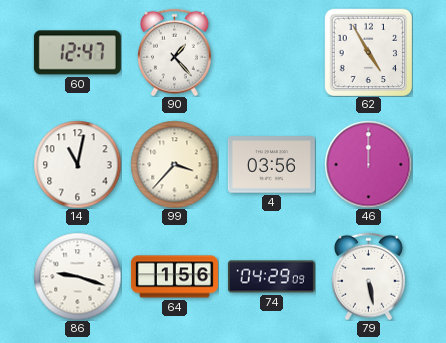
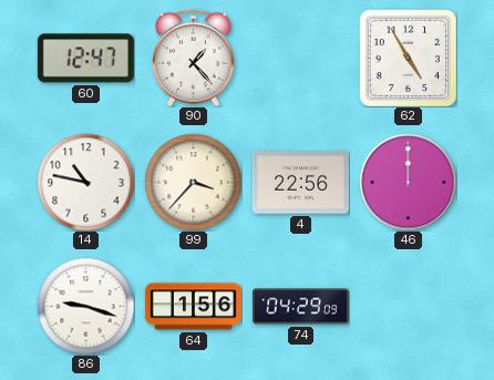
14: 11:02 -> 10:47
4: 03:56 -> 22:56
79: 5:28 -> none
